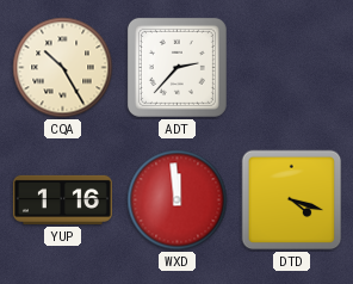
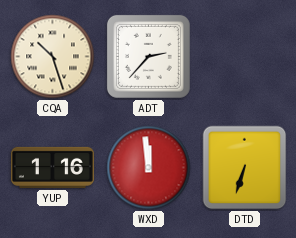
CQA: 10:25 -> 10:27
DTD: 4:18 -> 6:33
